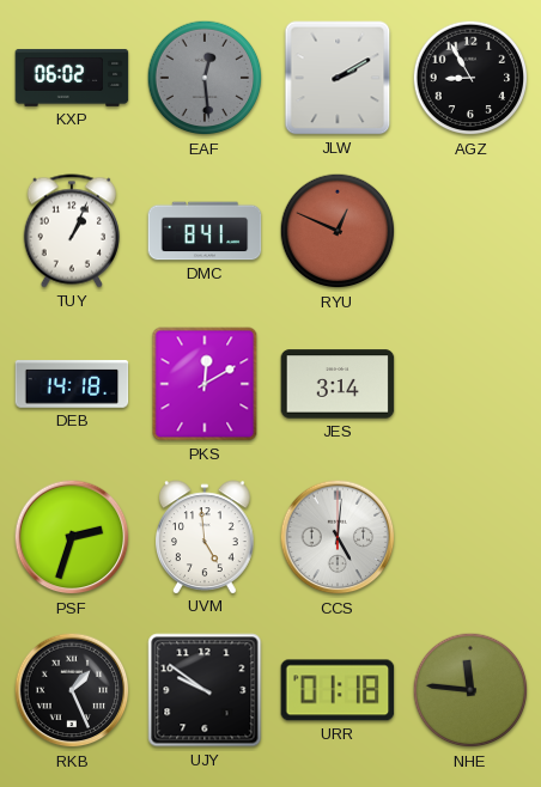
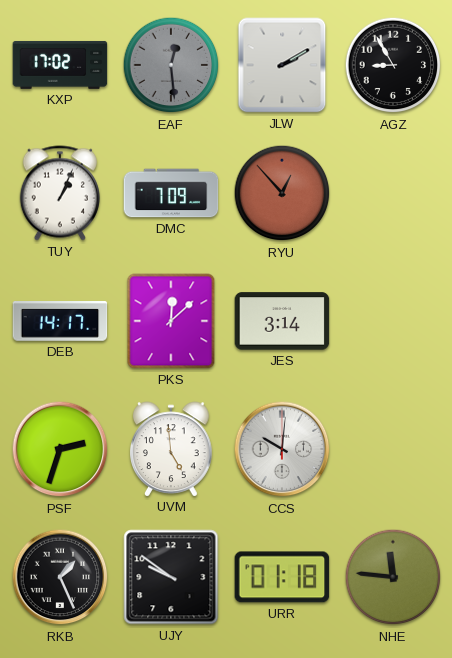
KXP: 06:02 -> 17:02
DMC: 8:41 -> 7:09
RYU: 12:49 -> 12:53
DEB: 14:18 -> 14:17
PKS: 12:10 -> 12:08
CCS: 5:01 -> 10:01
